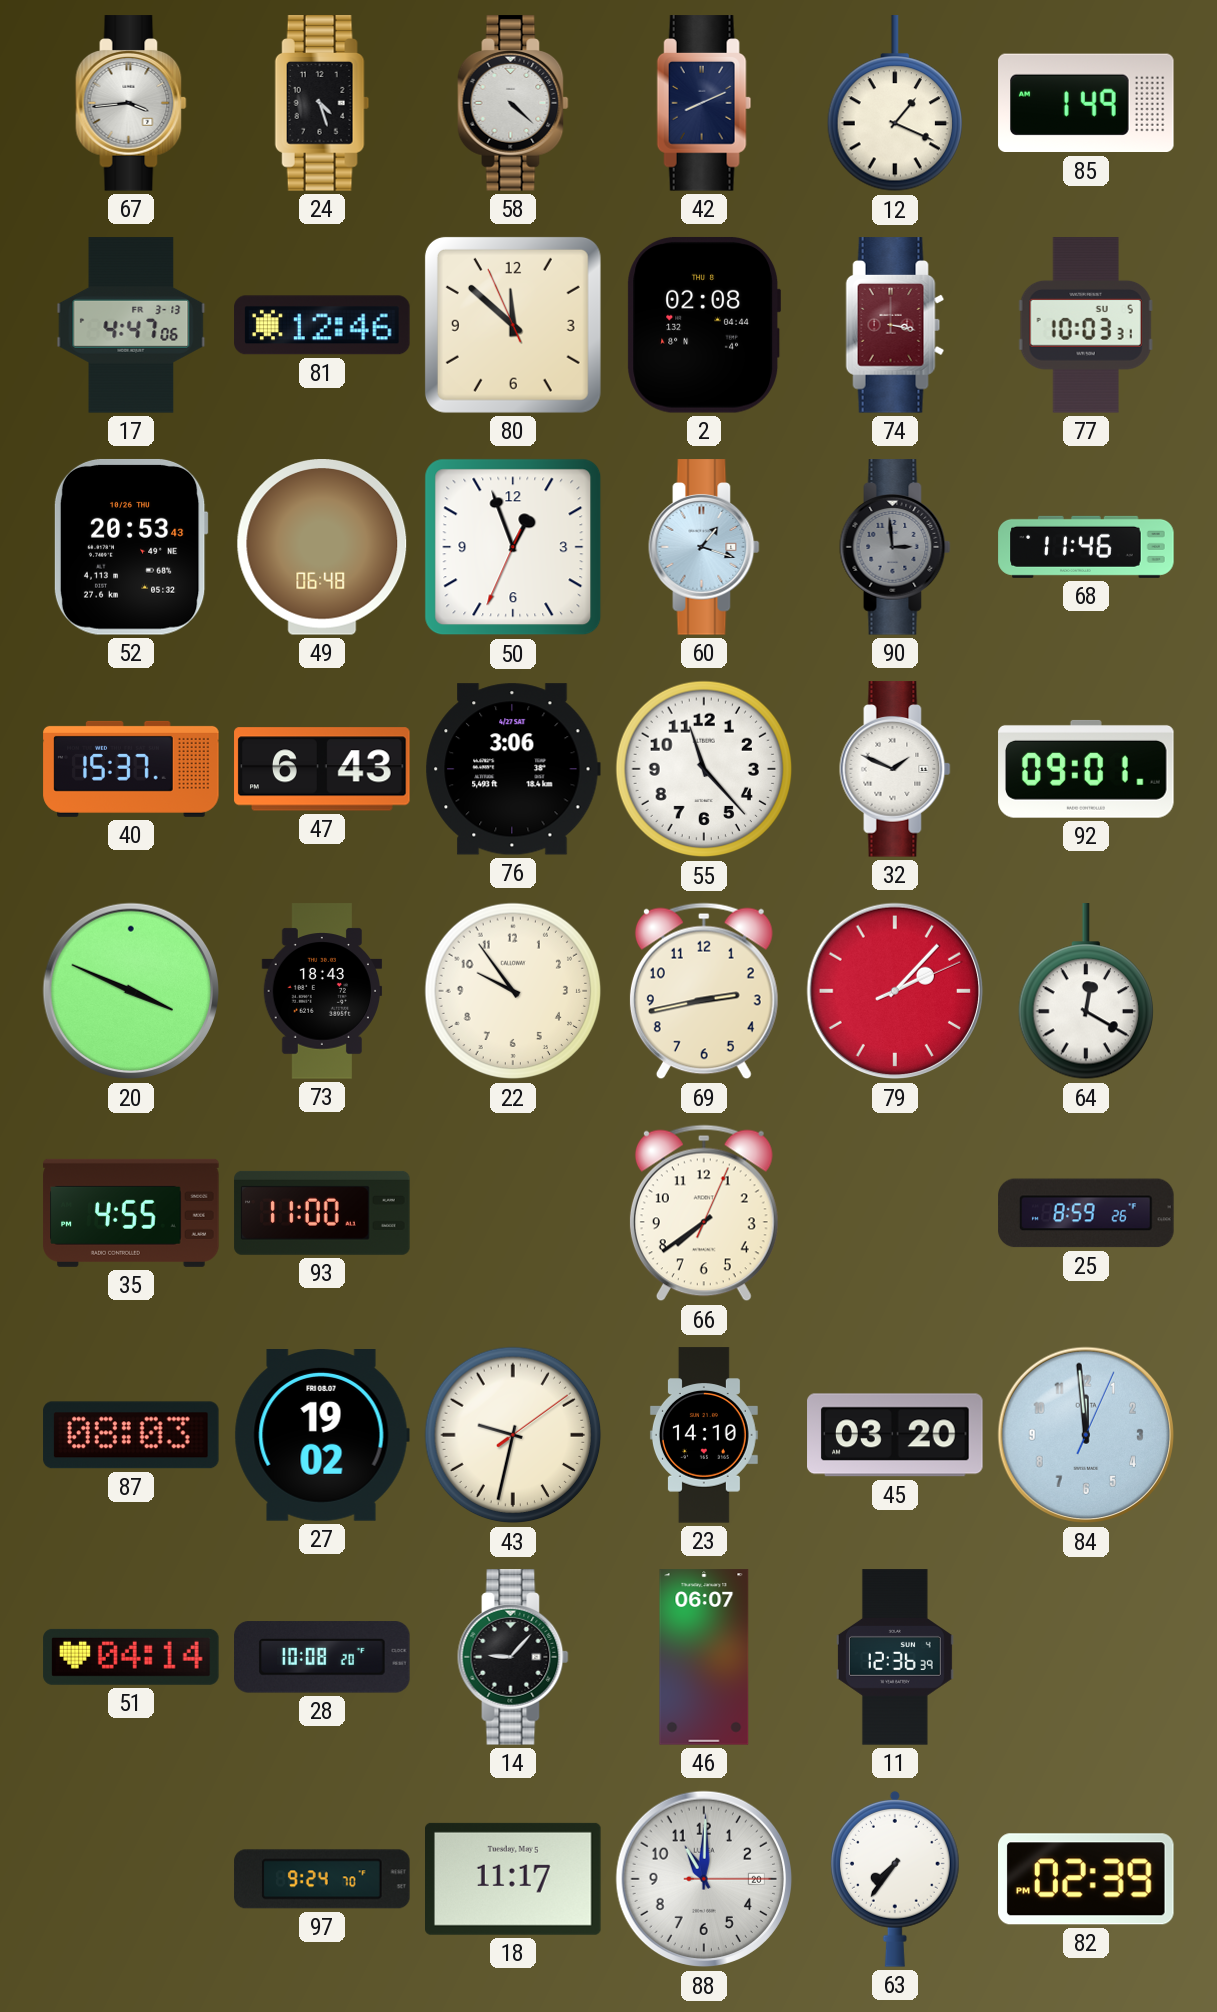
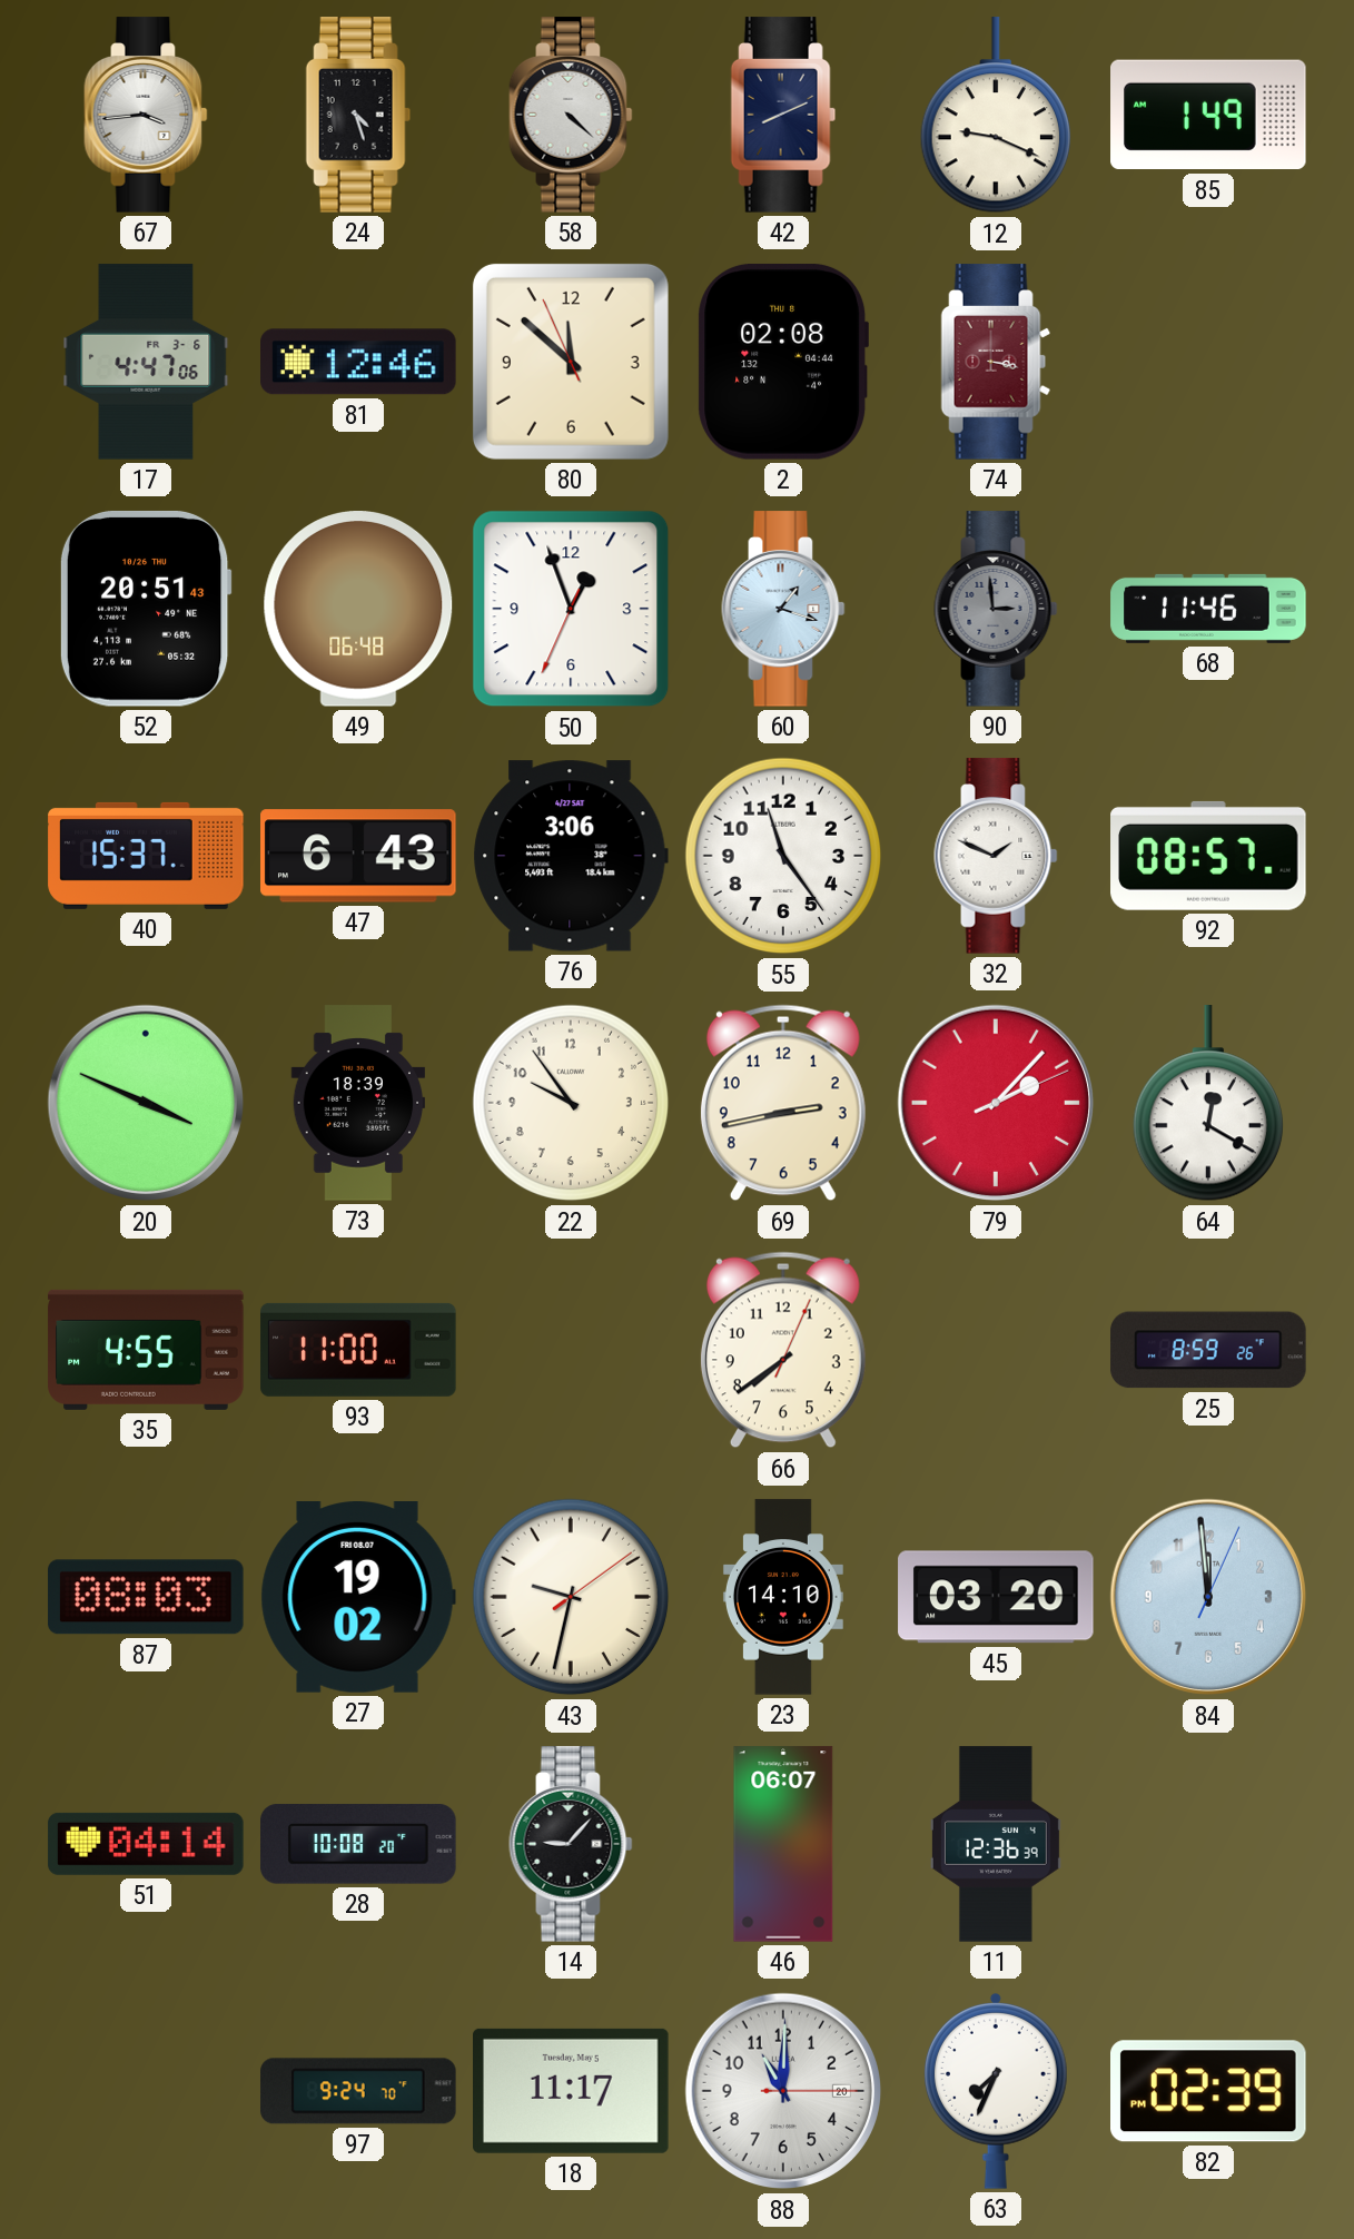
12: 1:19 -> 9:19
17 date: FR 3-13 -> FR 3-6
77: 10:03 -> none
52: 20:53 -> 20:51
55: 11:23 -> 11:24
92: 09:01 -> 08:57
73: 18:43 -> 18:39
63: 7:36 -> 7:34
